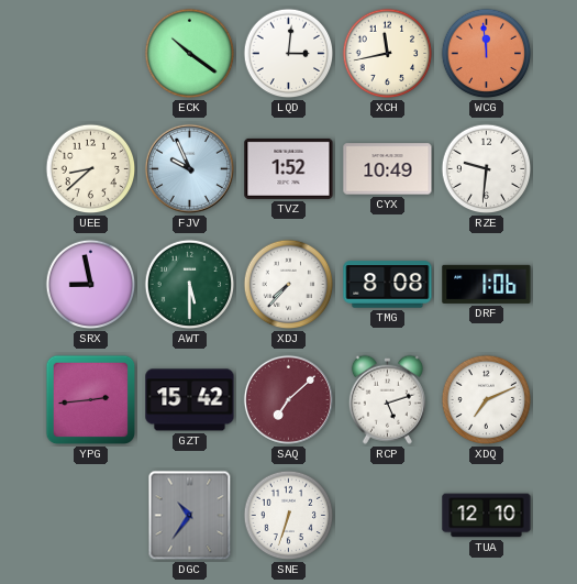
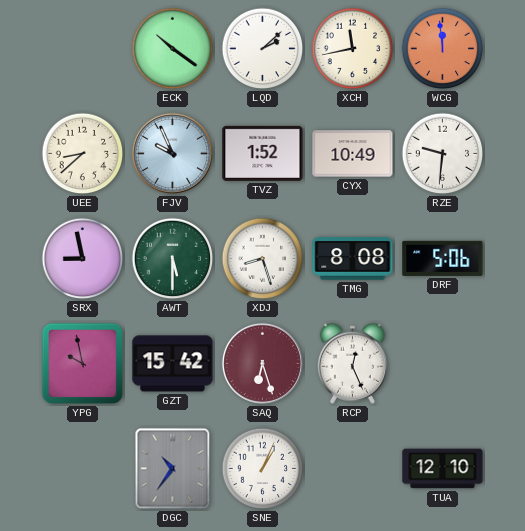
LQD: 3:01 -> 2:08
XDJ: 7:37 -> 8:27
DRF: 1:06 -> 5:06
YPG: 2:44 -> 9:58
SAQ: 7:08 -> 6:27
RCP: 5:12 -> 12:26
XDQ: 7:11 -> none
SNE: 6:33 -> 1:04
